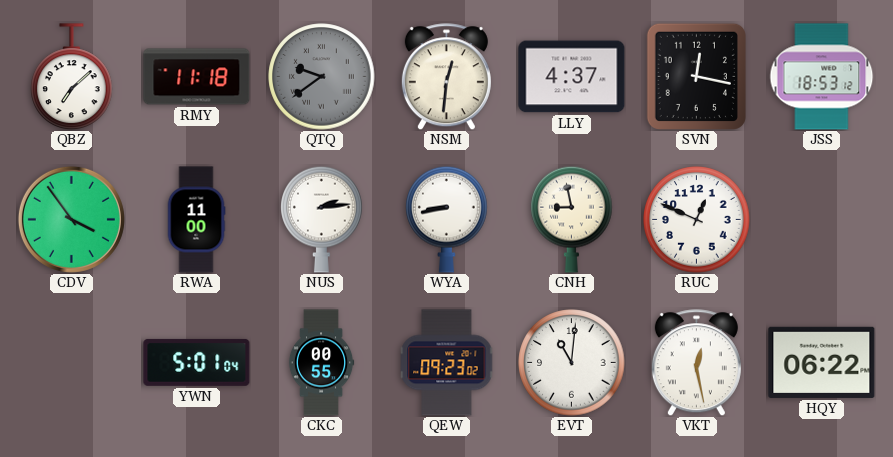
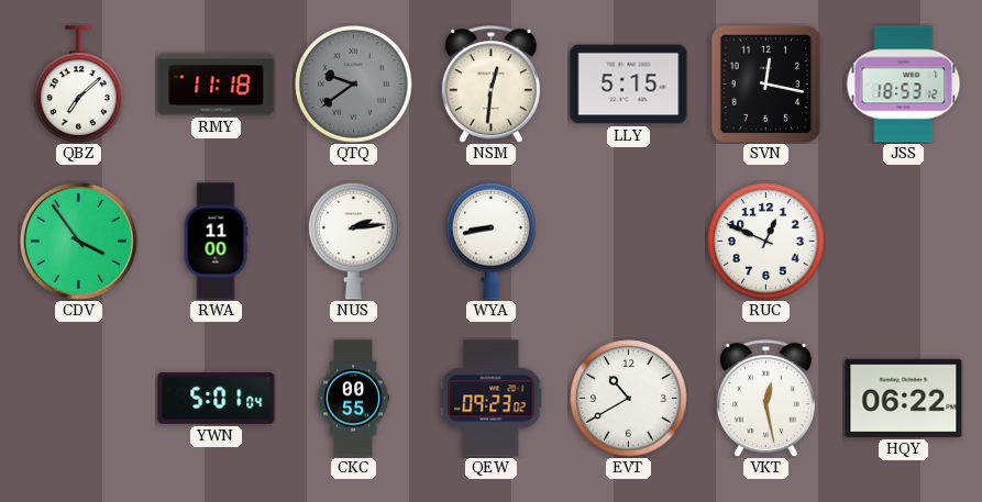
LLY: 4:37 -> 5:15
CNH: 8:58 -> none
EVT: 11:01 -> 10:40
